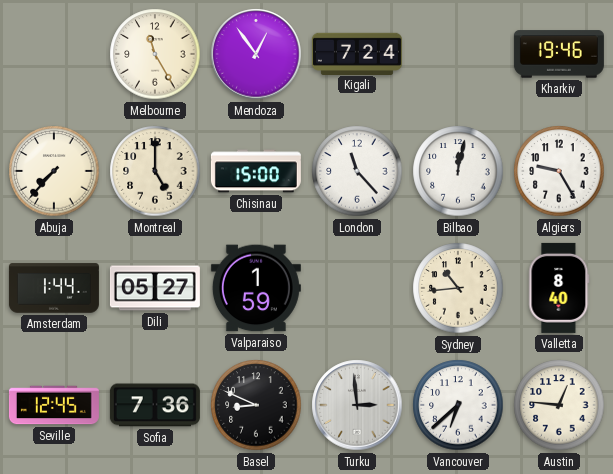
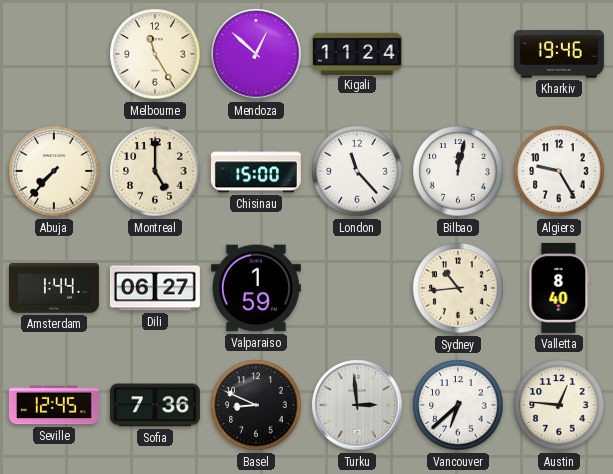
Mendoza: 12:54 -> 12:52
Kigali: 7:24 -> 11:24
Dili: 05:27 -> 06:27
